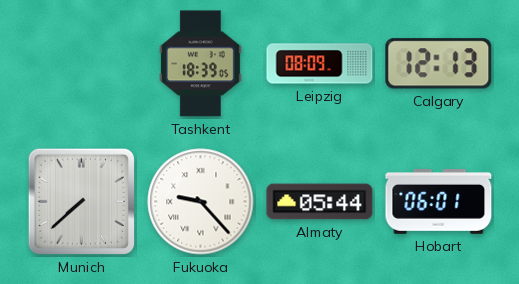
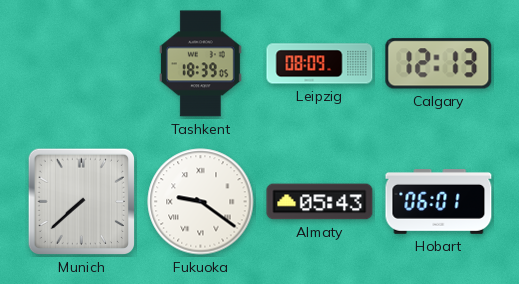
Fukuoka: 9:23 -> 9:21
Almaty: 05:44 -> 05:43
